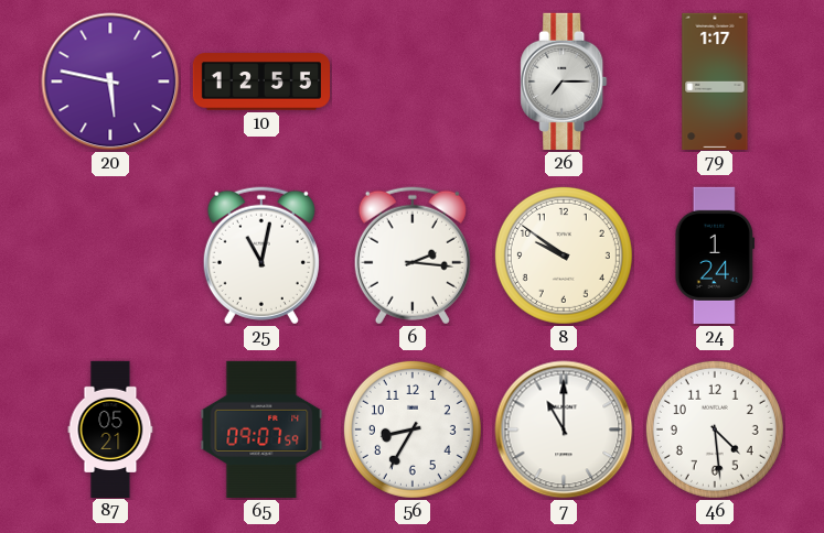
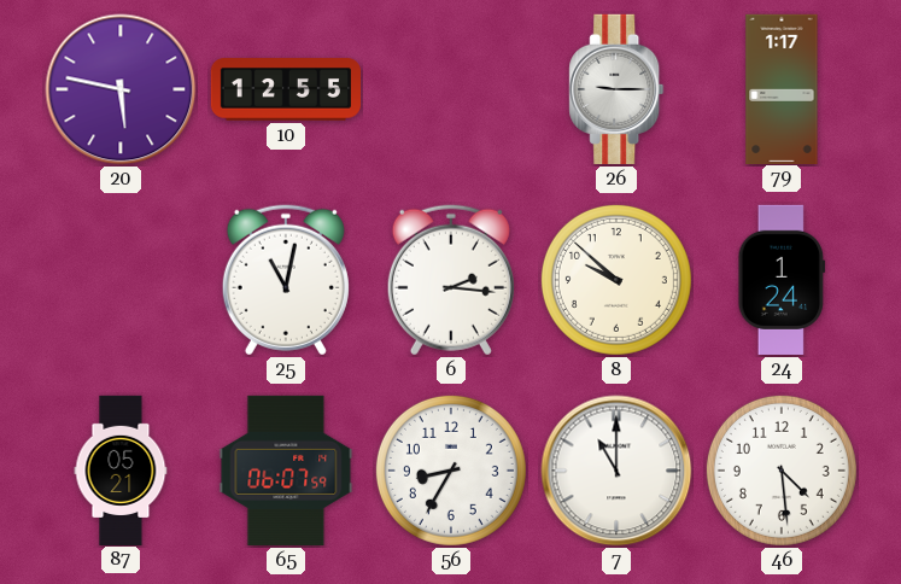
26: 7:15 -> 9:15
8: 9:51 -> 9:52
65: 09:07 -> 06:07
